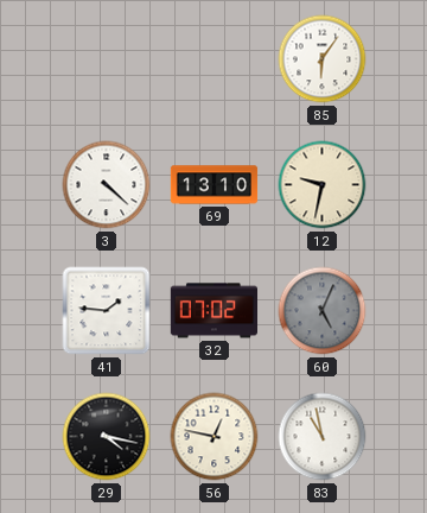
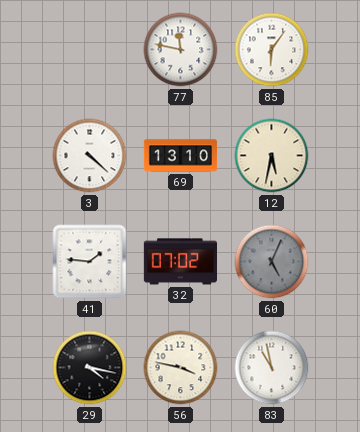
77: none -> 11:47
12: 9:32 -> 5:32
56: 12:47 -> 3:47
